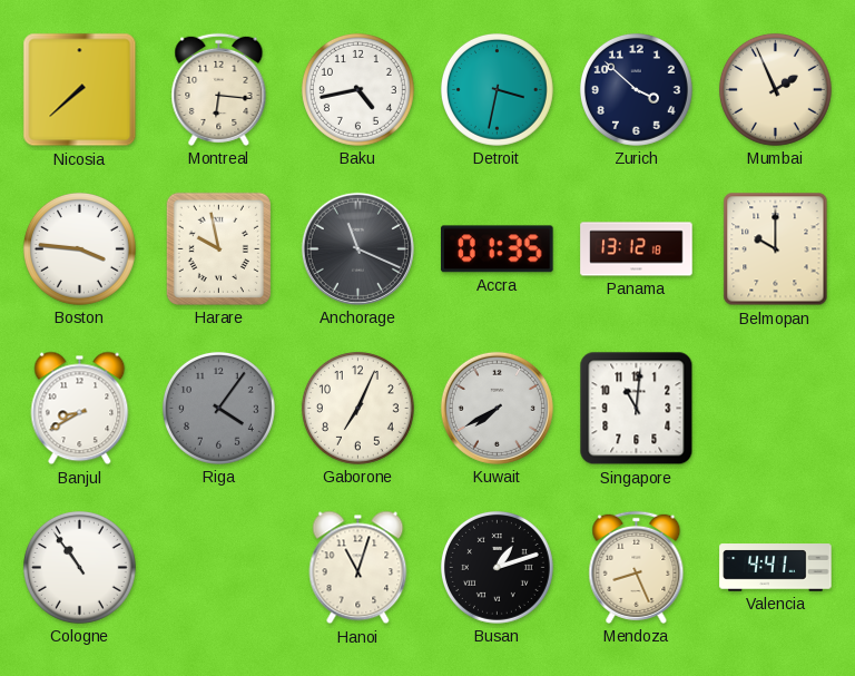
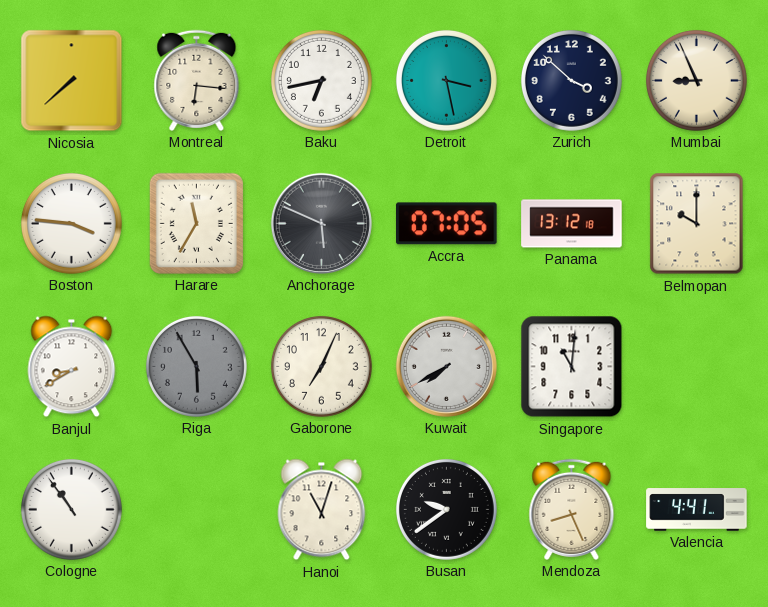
Baku: 4:43 -> 6:43
Detroit: 3:32 -> 3:28
Mumbai: 1:56 -> 8:56
Harare: 9:58 -> 11:35
Anchorage: 11:19 -> 5:49
Accra: 01:35 -> 07:05
Riga: 4:06 -> 5:55
Busan: 1:12 -> 9:39
